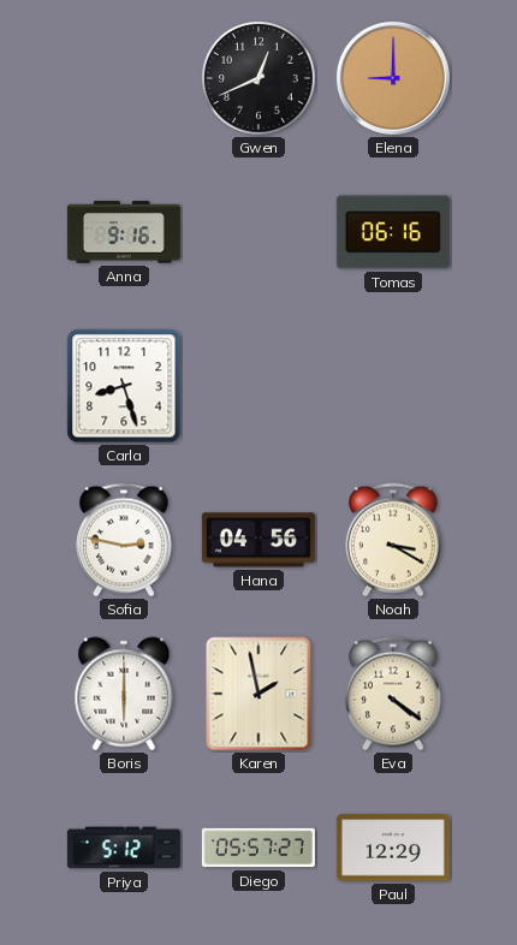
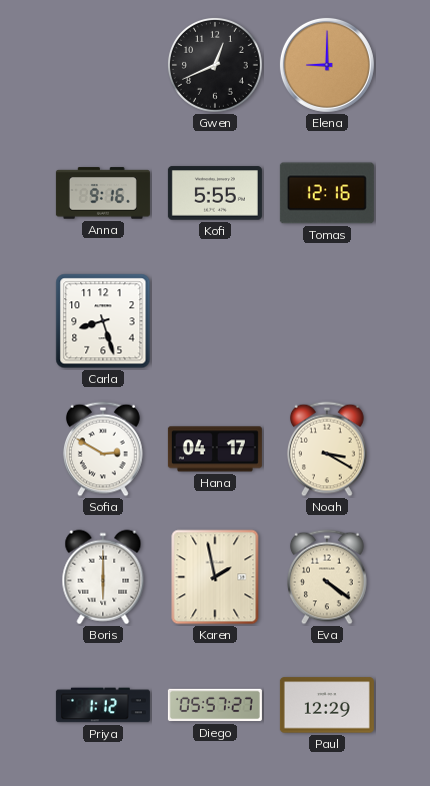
Kofi: none -> 5:55
Tomas: 06:16 -> 12:16
Sofia: 2:47 -> 2:50
Hana: 04:56 -> 04:17
Priya: 5:12 -> 1:12
